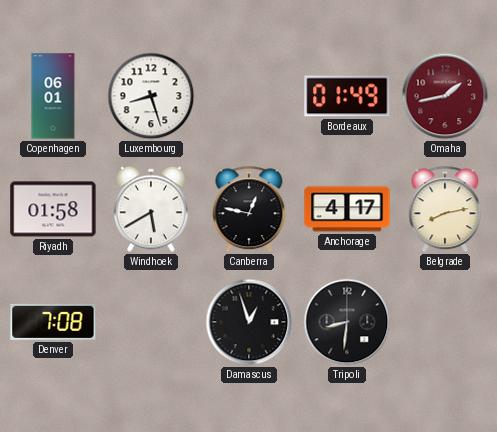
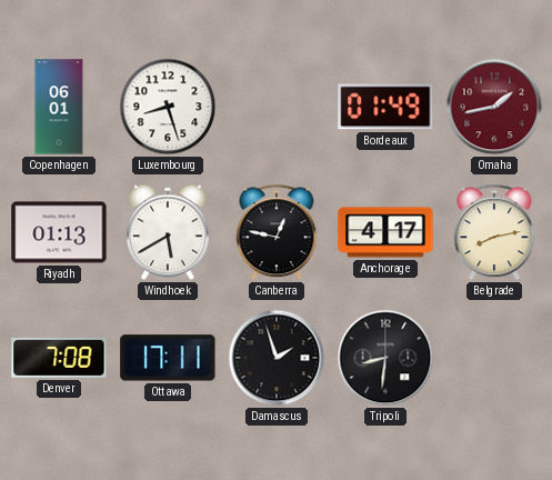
Riyadh: 01:58 -> 01:13
Ottawa: none -> 17:11
Damascus: 12:57 -> 1:57
